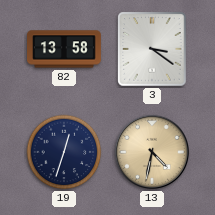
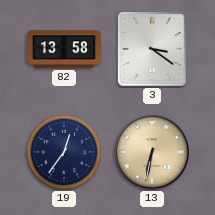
19: 12:33 -> 12:36
13: 4:32 -> 6:32
